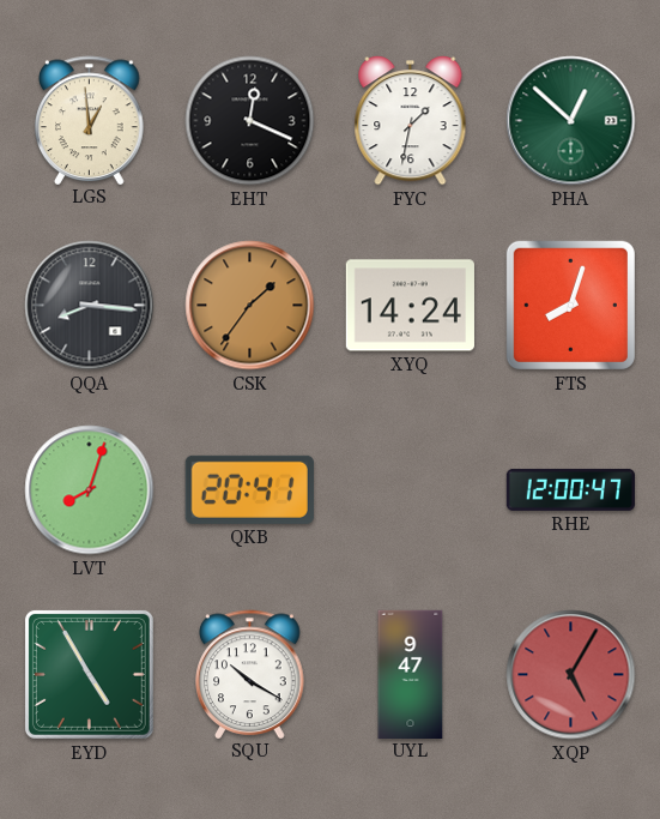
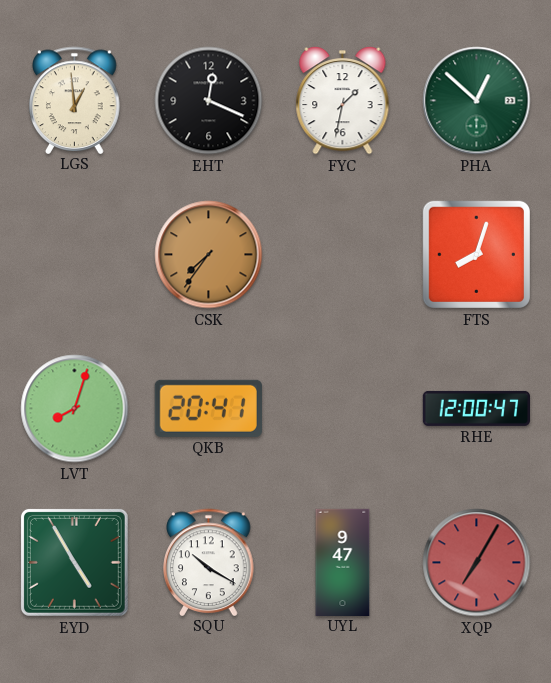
QQA: 8:16 -> none
CSK: 1:36 -> 7:36
XYQ: 14:24 -> none
XQP: 5:05 -> 7:05
